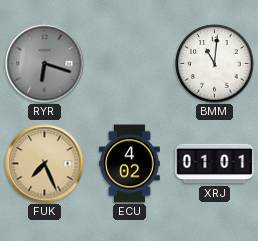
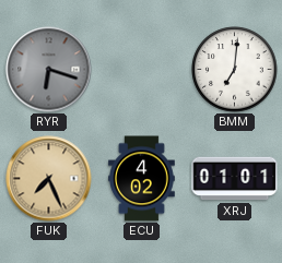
BMM: 11:01 -> 7:01
